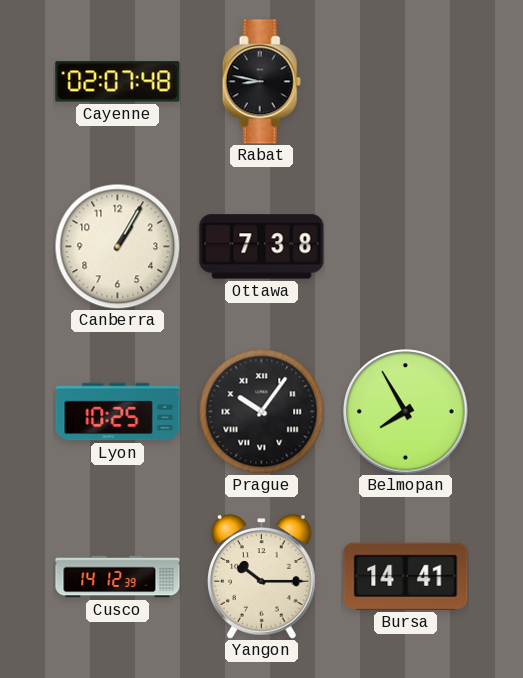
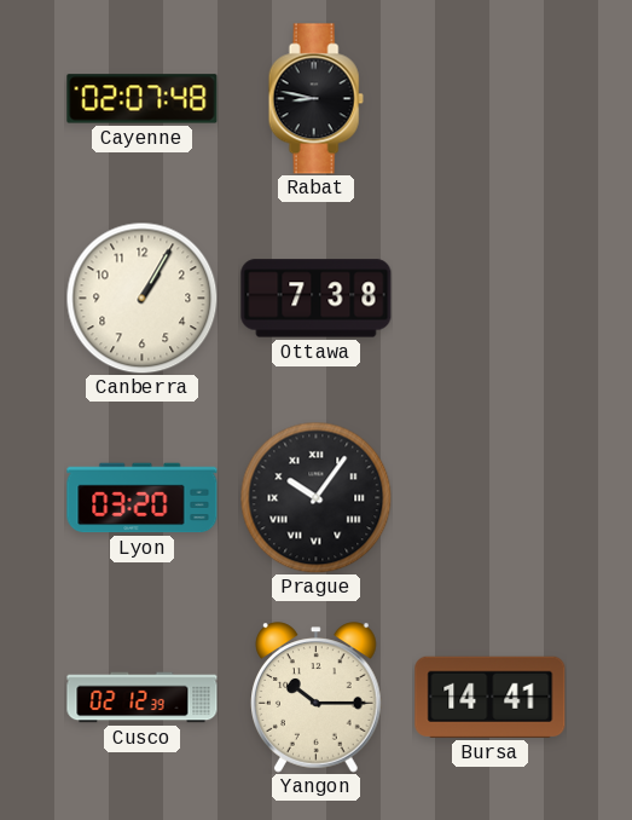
Lyon: 10:25 -> 03:20
Belmopan: 7:55 -> none
Cusco: 14:12 -> 02:12
